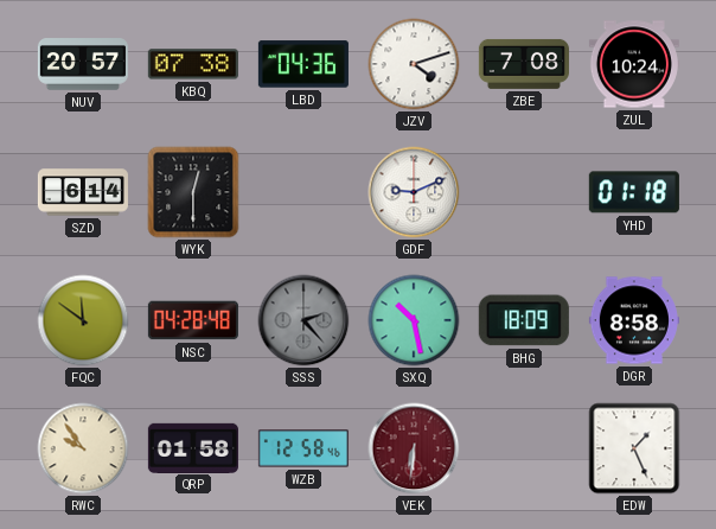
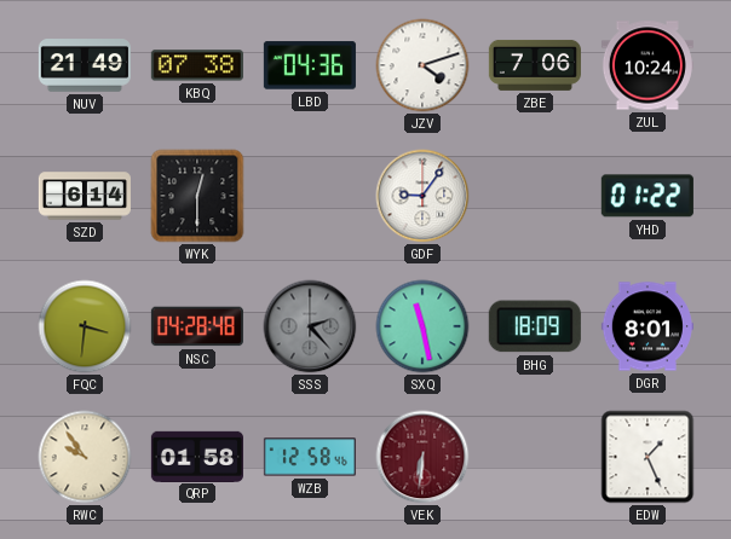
NUV: 20:57 -> 21:49
ZBE: 7:08 -> 7:06
GDF: 9:11 -> 9:06
YHD: 01:18 -> 01:22
FQC: 11:51 -> 3:31
SXQ: 10:28 -> 11:28
DGR: 8:58 -> 8:01
